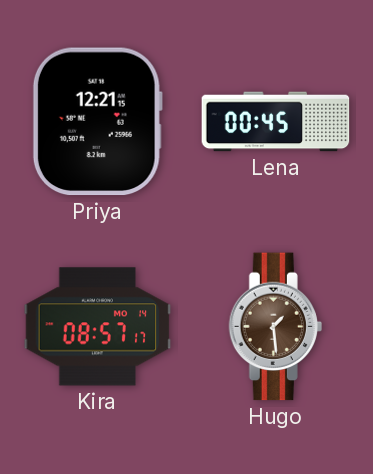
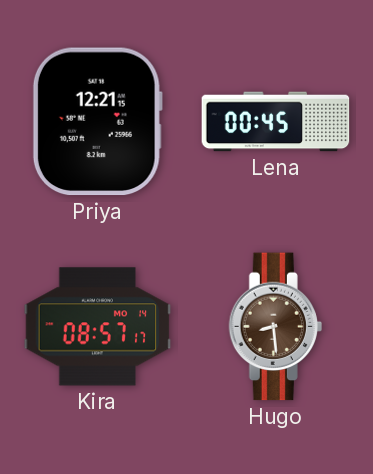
Hugo: 1:29 -> 8:29
